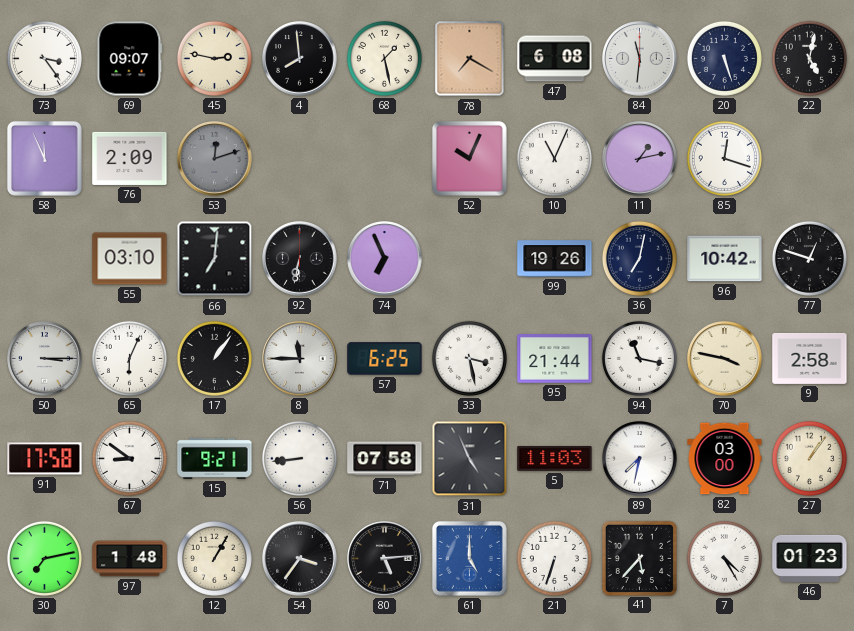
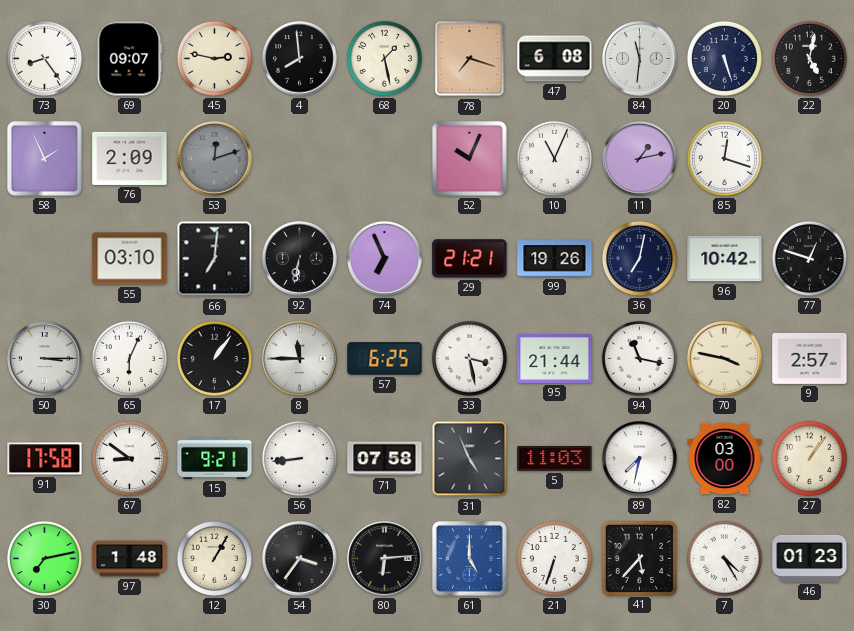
73: 3:24 -> 8:24
78: 7:20 -> 7:18
58: 11:56 -> 1:56
29: none -> 21:21
9: 2:58 -> 2:57
80: 5:14 -> 6:14
